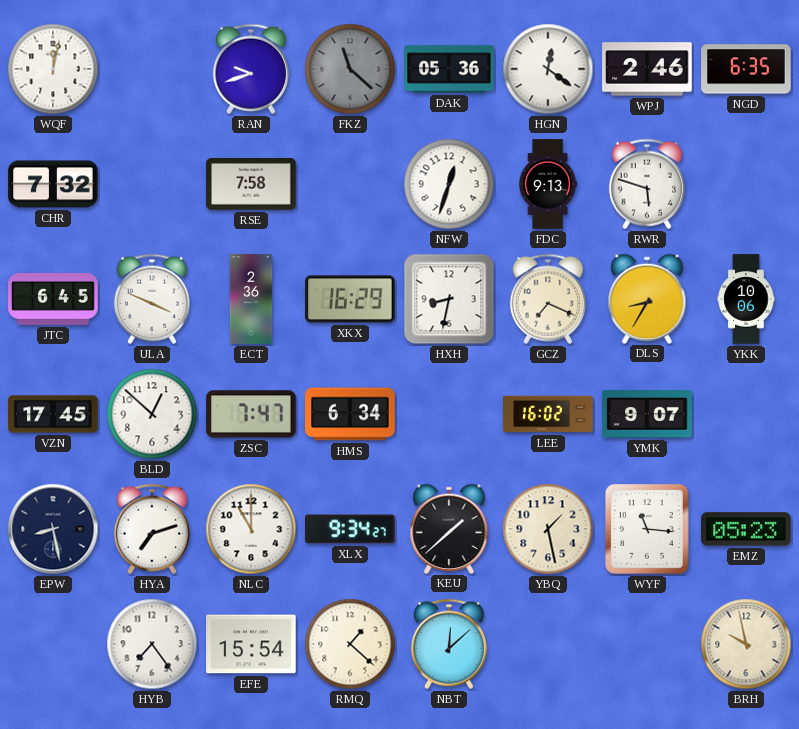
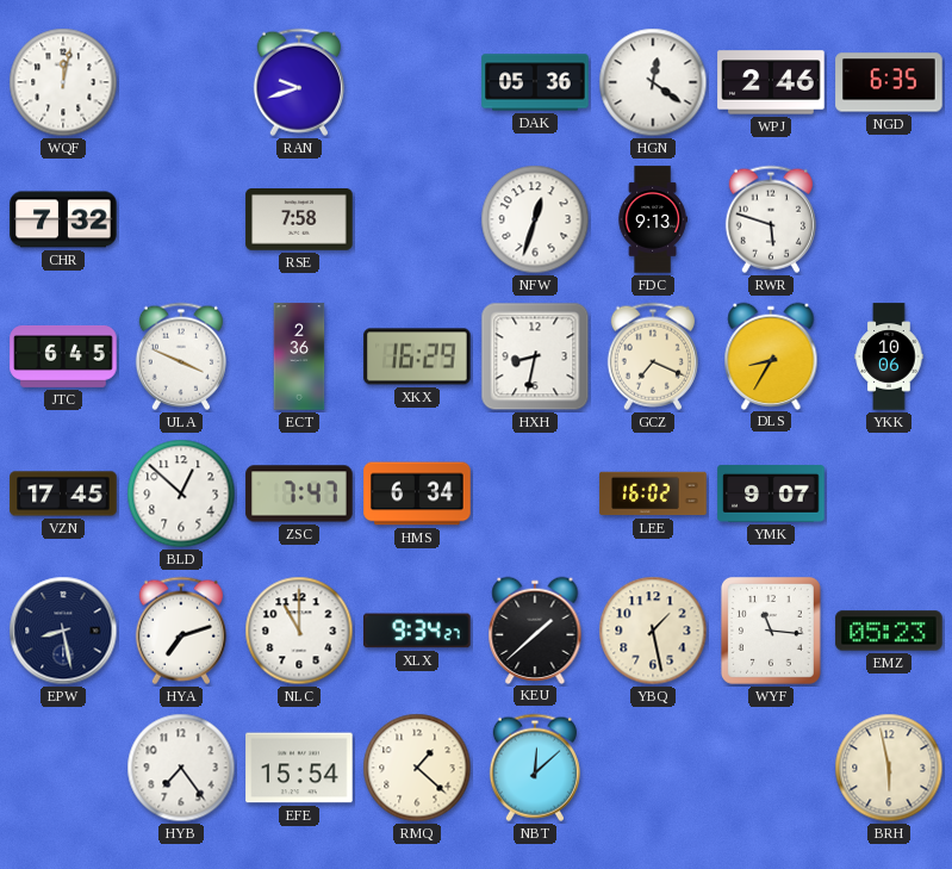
FKZ: 11:22 -> none
BRH: 9:58 -> 5:58
